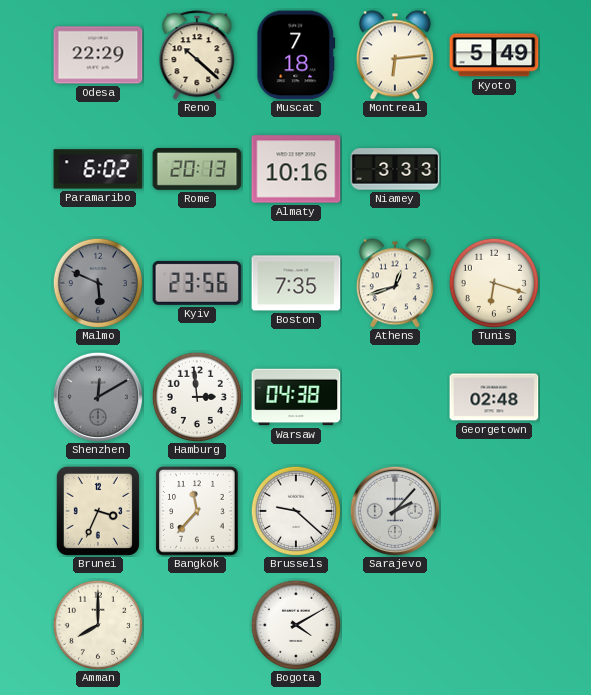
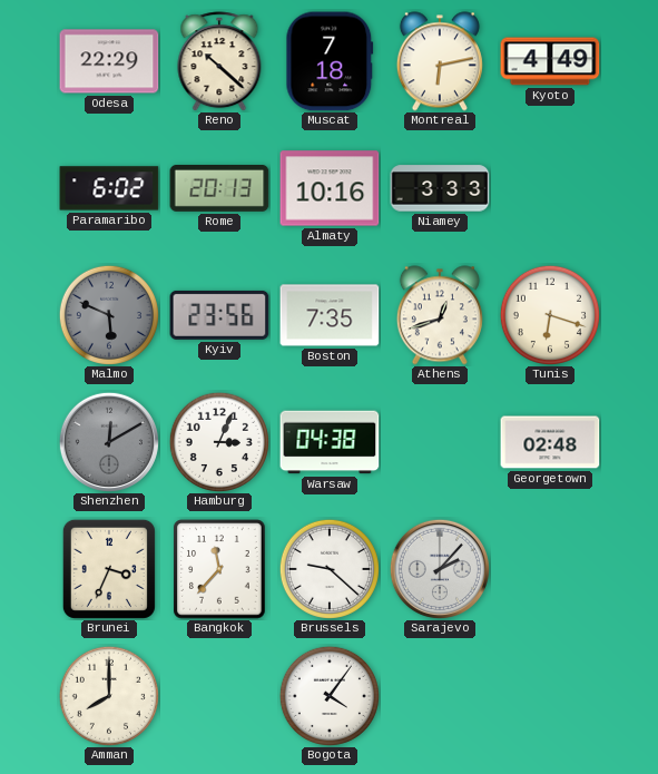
Montreal: 6:14 -> 6:13
Kyoto: 5:49 -> 4:49
Hamburg: 2:59 -> 3:04
Bogota: 4:10 -> 4:06
